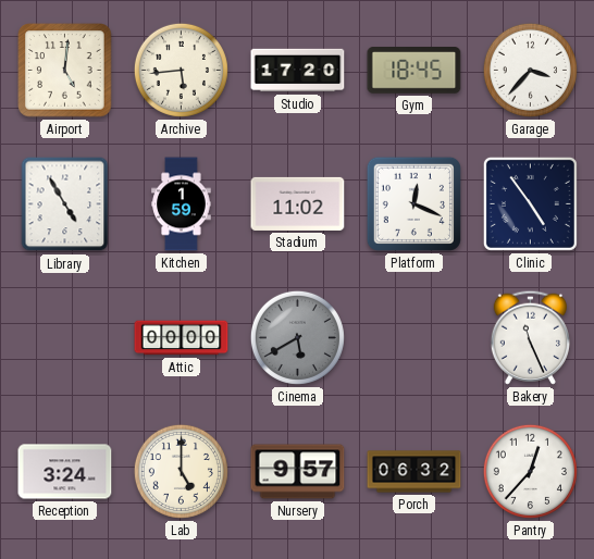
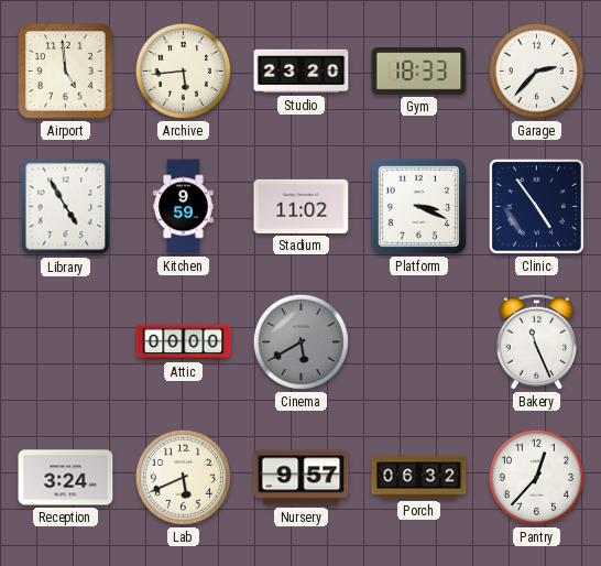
Airport: 5:01 -> 4:59
Studio: 17:20 -> 23:20
Gym: 18:45 -> 18:33
Garage: 3:37 -> 2:37
Kitchen: 1:59 -> 9:59
Platform: 12:19 -> 3:19
Lab: 5:00 -> 5:41
